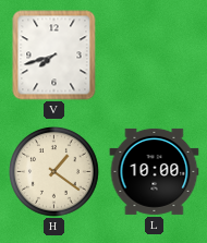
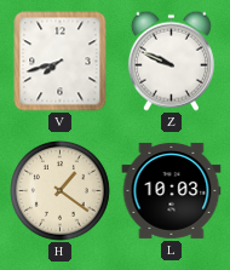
Z: none -> 9:49
L: 10:00 -> 10:03
